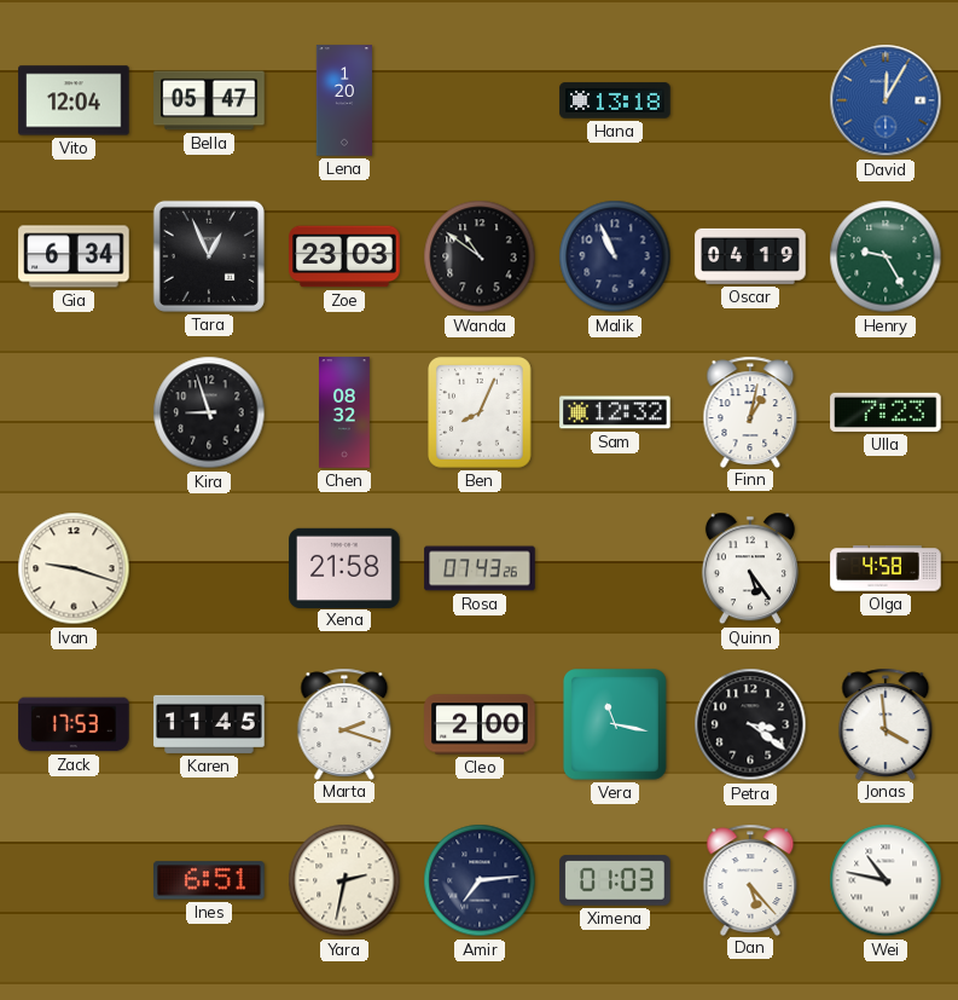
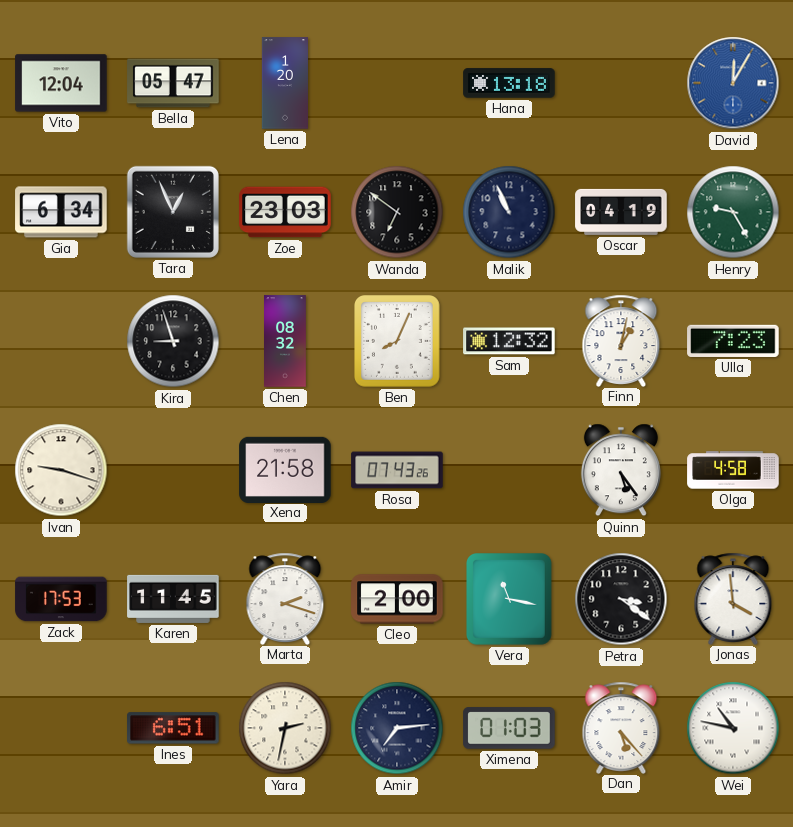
Wanda: 10:51 -> 6:51
